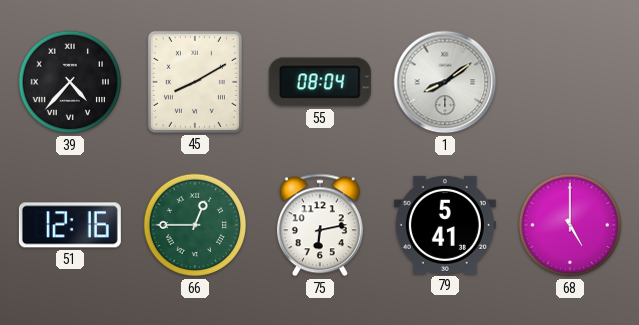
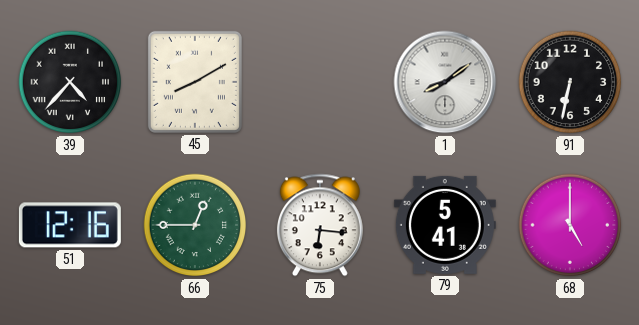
55: 08:04 -> none
91: none -> 6:32
75: 6:13 -> 6:16
